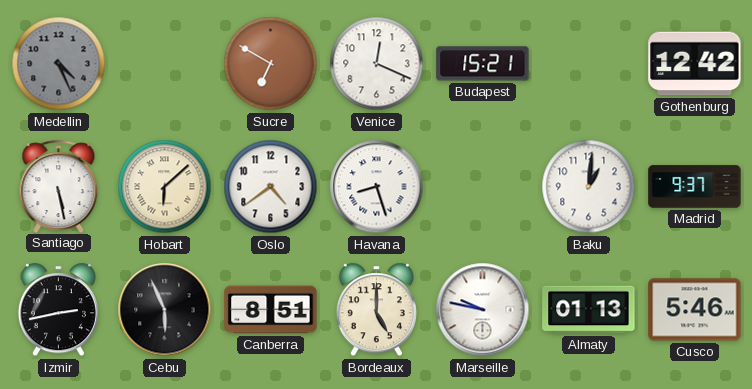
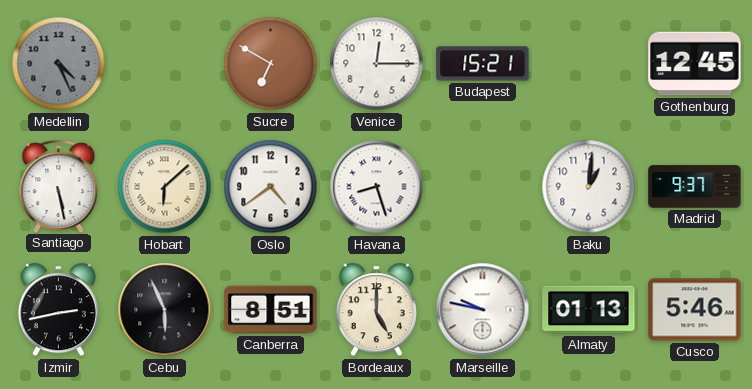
Venice: 12:19 -> 12:15
Gothenburg: 12:42 -> 12:45
